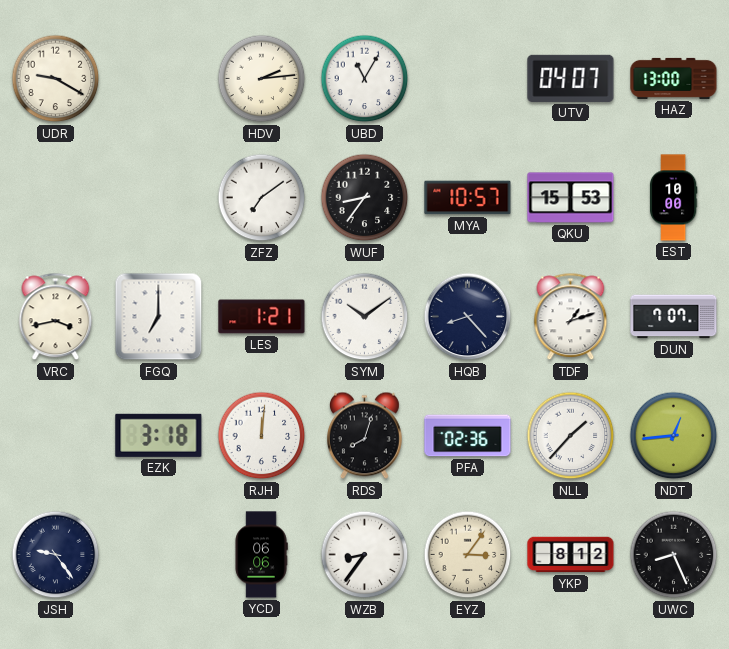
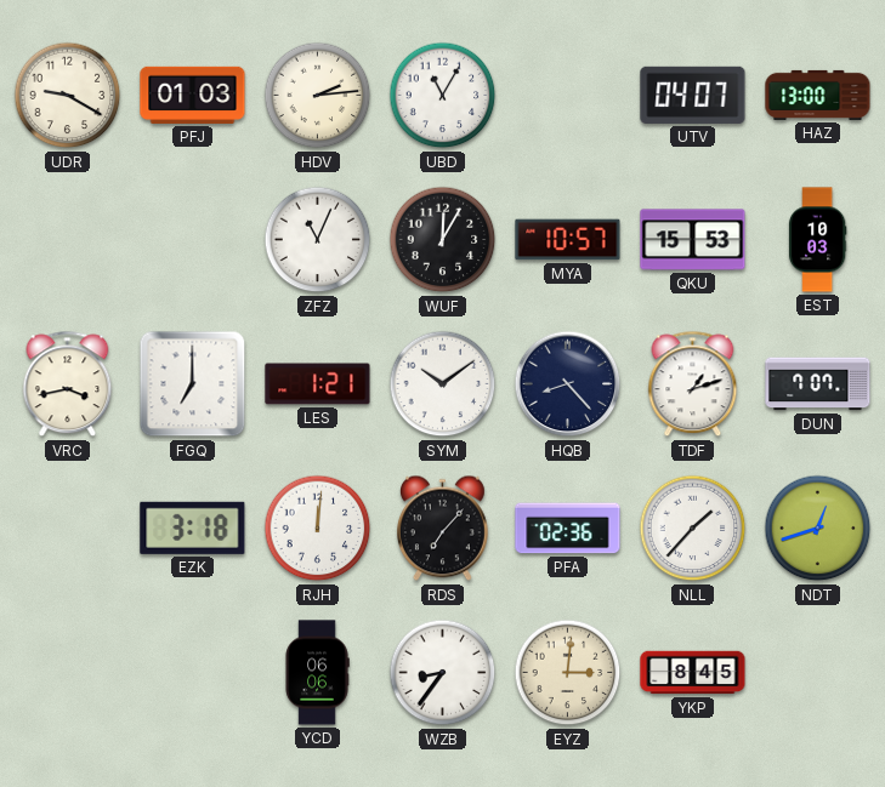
PFJ: none -> 01:03
ZFZ: 7:09 -> 11:04
WUF: 8:36 -> 12:05
EST: 10:00 -> 10:03
RDS: 8:03 -> 7:07
NDT: 12:44 -> 12:42
JSH: 9:24 -> none
EYZ: 3:06 -> 3:01
YKP: 8:12 -> 8:45
UWC: 8:26 -> none
